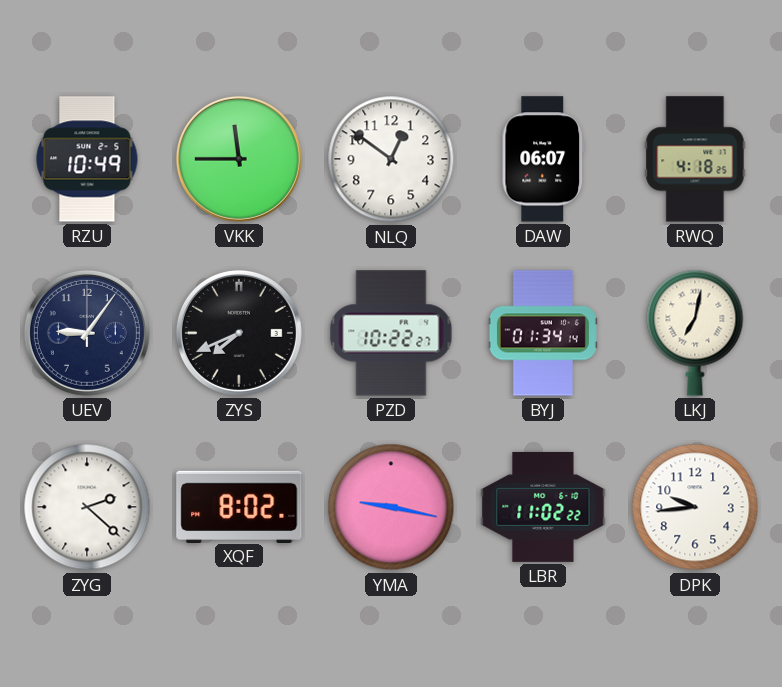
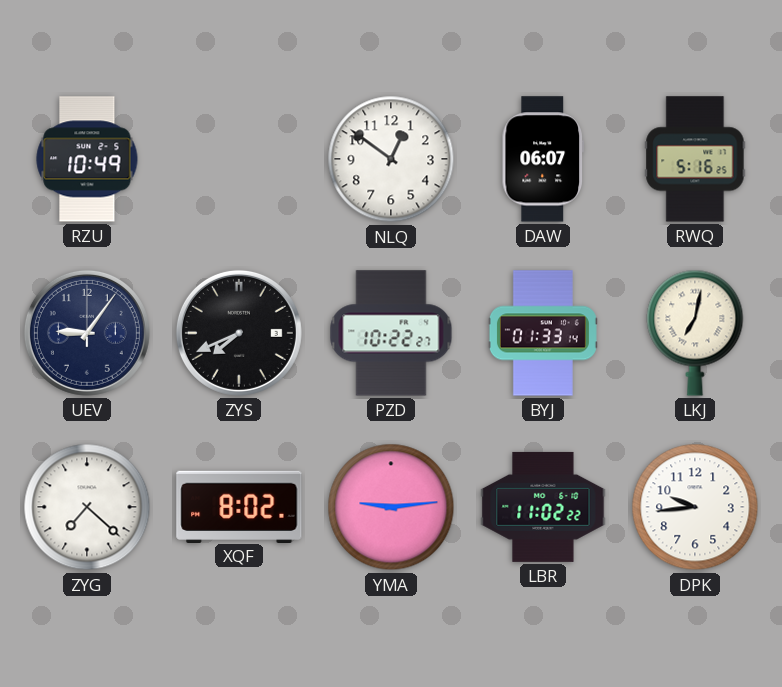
VKK: 11:45 -> none
RWQ: 4:18 -> 5:16
BYJ: 01:34 -> 01:33
ZYG: 2:22 -> 7:22
YMA: 9:17 -> 9:14
